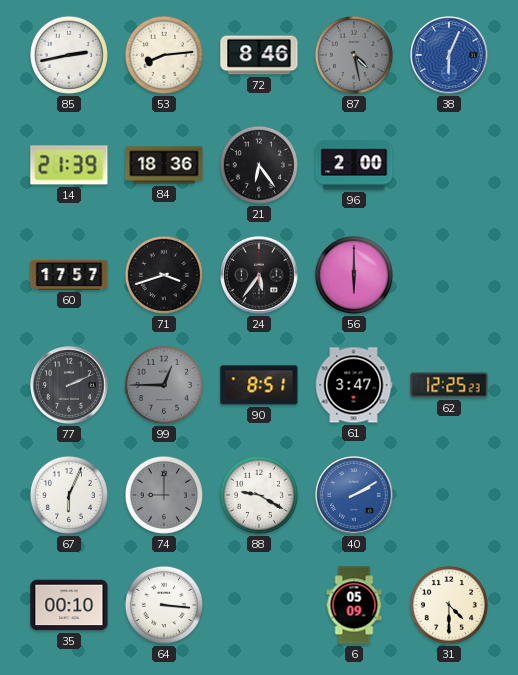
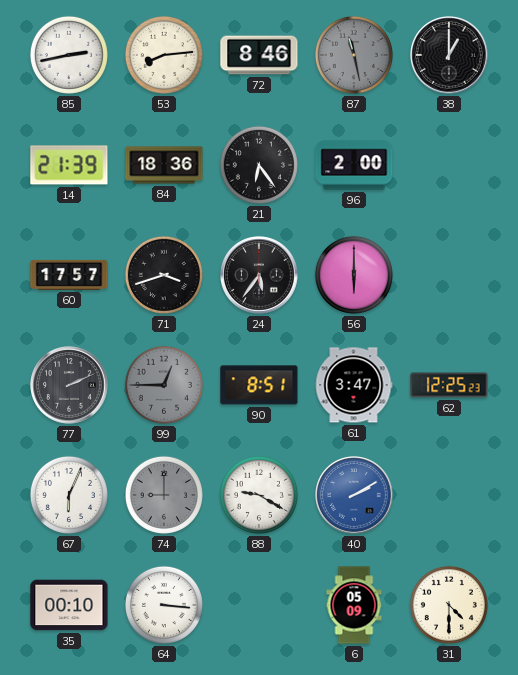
87: 4:28 -> 11:28
38: 6:04 -> 1:00
38 dial: blue -> black
